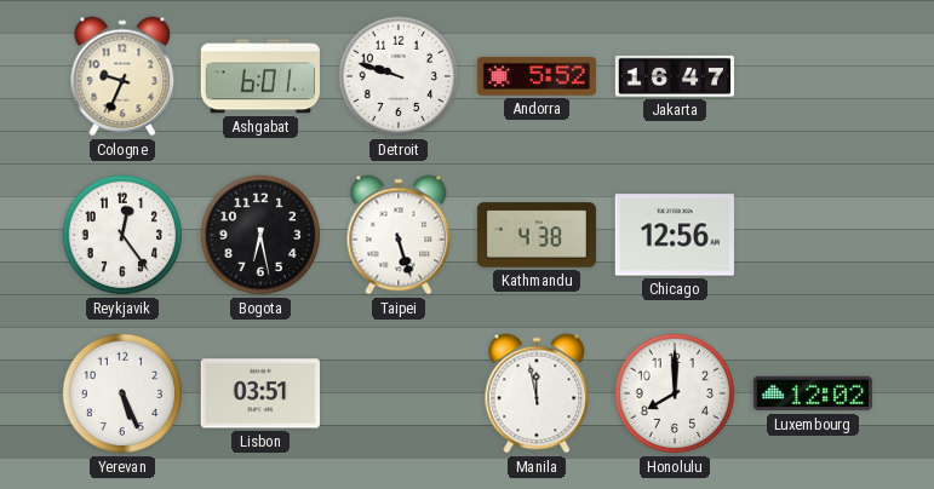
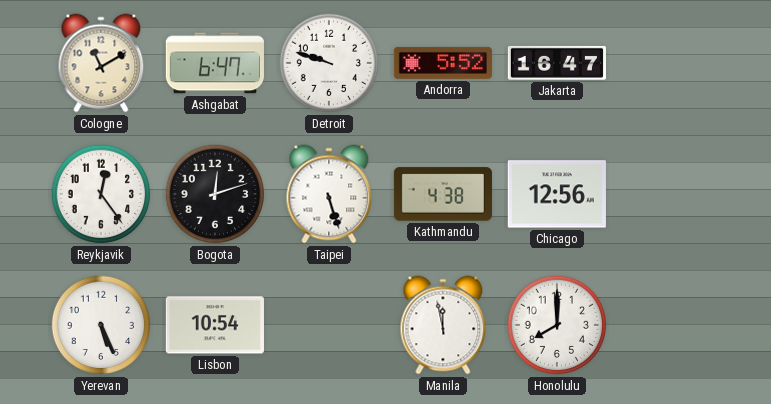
Cologne: 9:34 -> 11:10
Ashgabat: 6:01 -> 6:47
Bogota: 6:28 -> 12:12
Lisbon: 03:51 -> 10:54
Luxembourg: 12:02 -> none
